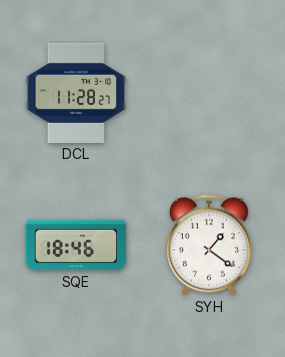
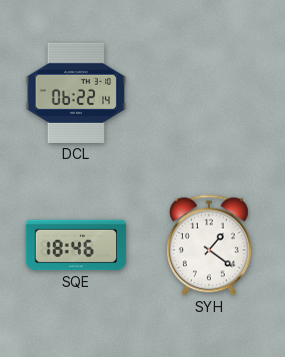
DCL: 11:28 -> 06:22
